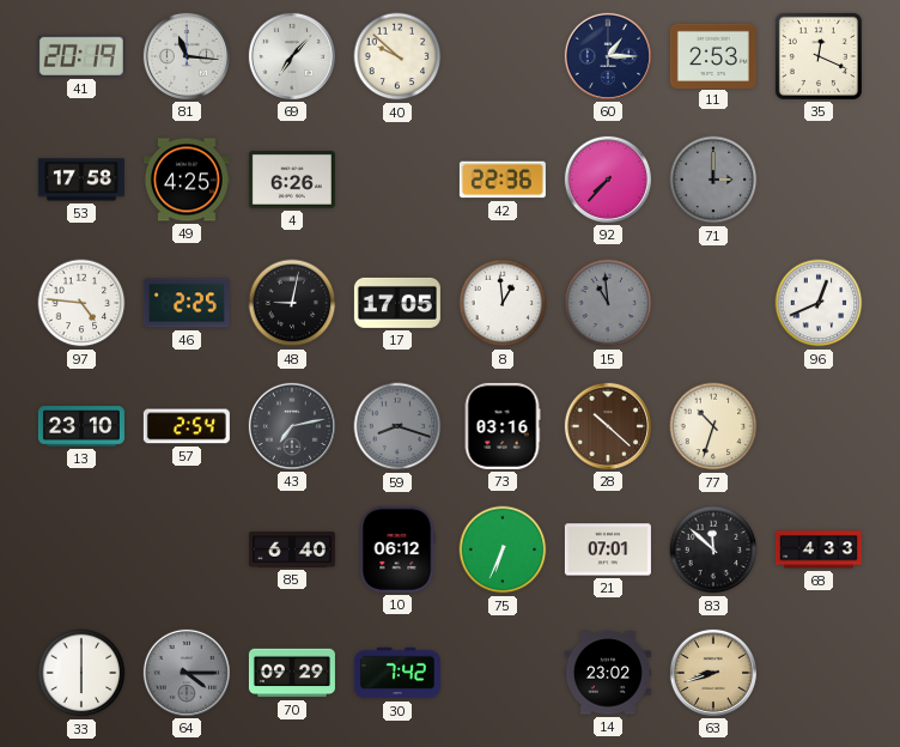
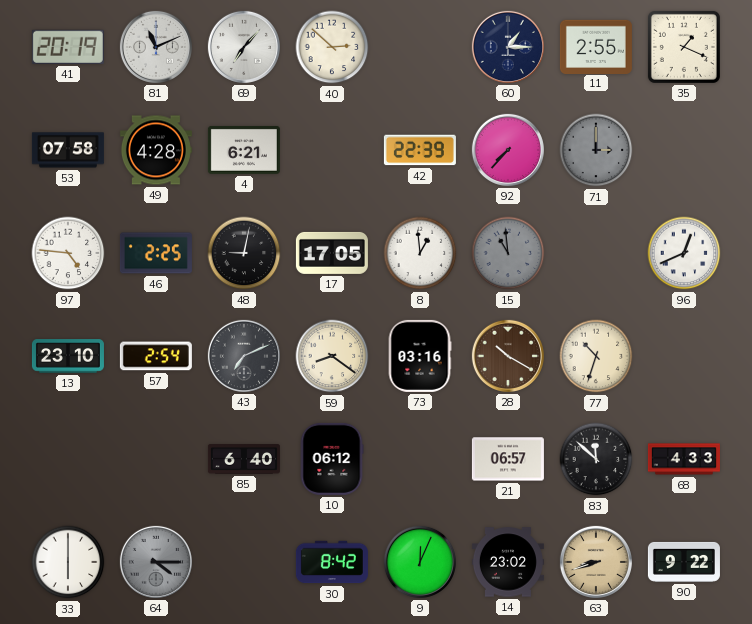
81: 11:16 -> 11:11
40: 9:52 -> 2:52
11: 2:53 -> 2:55
35: 12:19 -> 1:19
53: 17:58 -> 07:58
49: 4:25 -> 4:28
4: 6:26 -> 6:21
42: 22:36 -> 22:39
43: 7:13 -> 7:11
59: 8:18 -> 8:21
59 dial: grey -> cream
28: 10:22 -> 10:20
75: 6:34 -> none
21: 07:01 -> 06:57
70: 09:29 -> none
30: 7:42 -> 8:42
9: none -> 12:04
90: none -> 9:22
